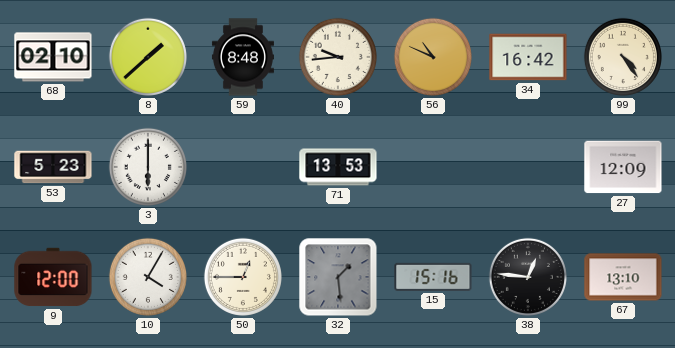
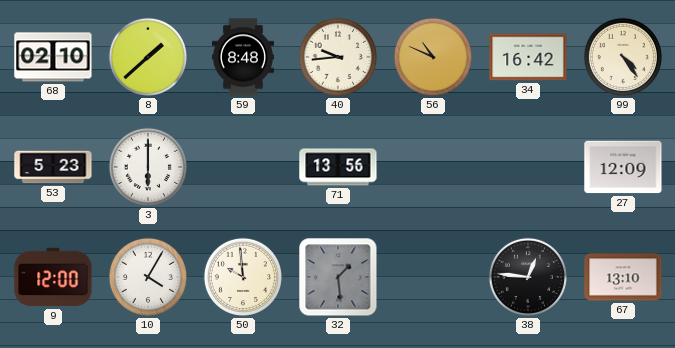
71: 13:53 -> 13:56
50: 12:45 -> 9:59
15: 15:16 -> none
